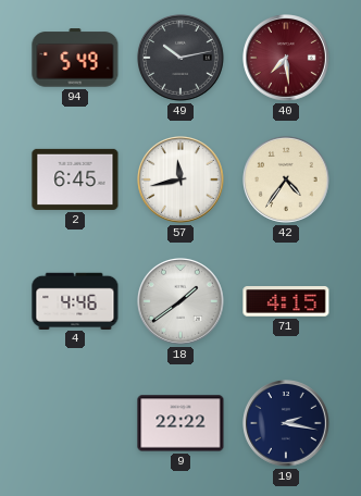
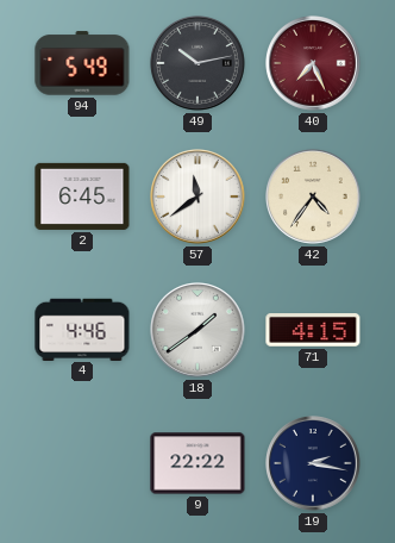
40: 7:29 -> 7:26
57: 11:43 -> 11:39
